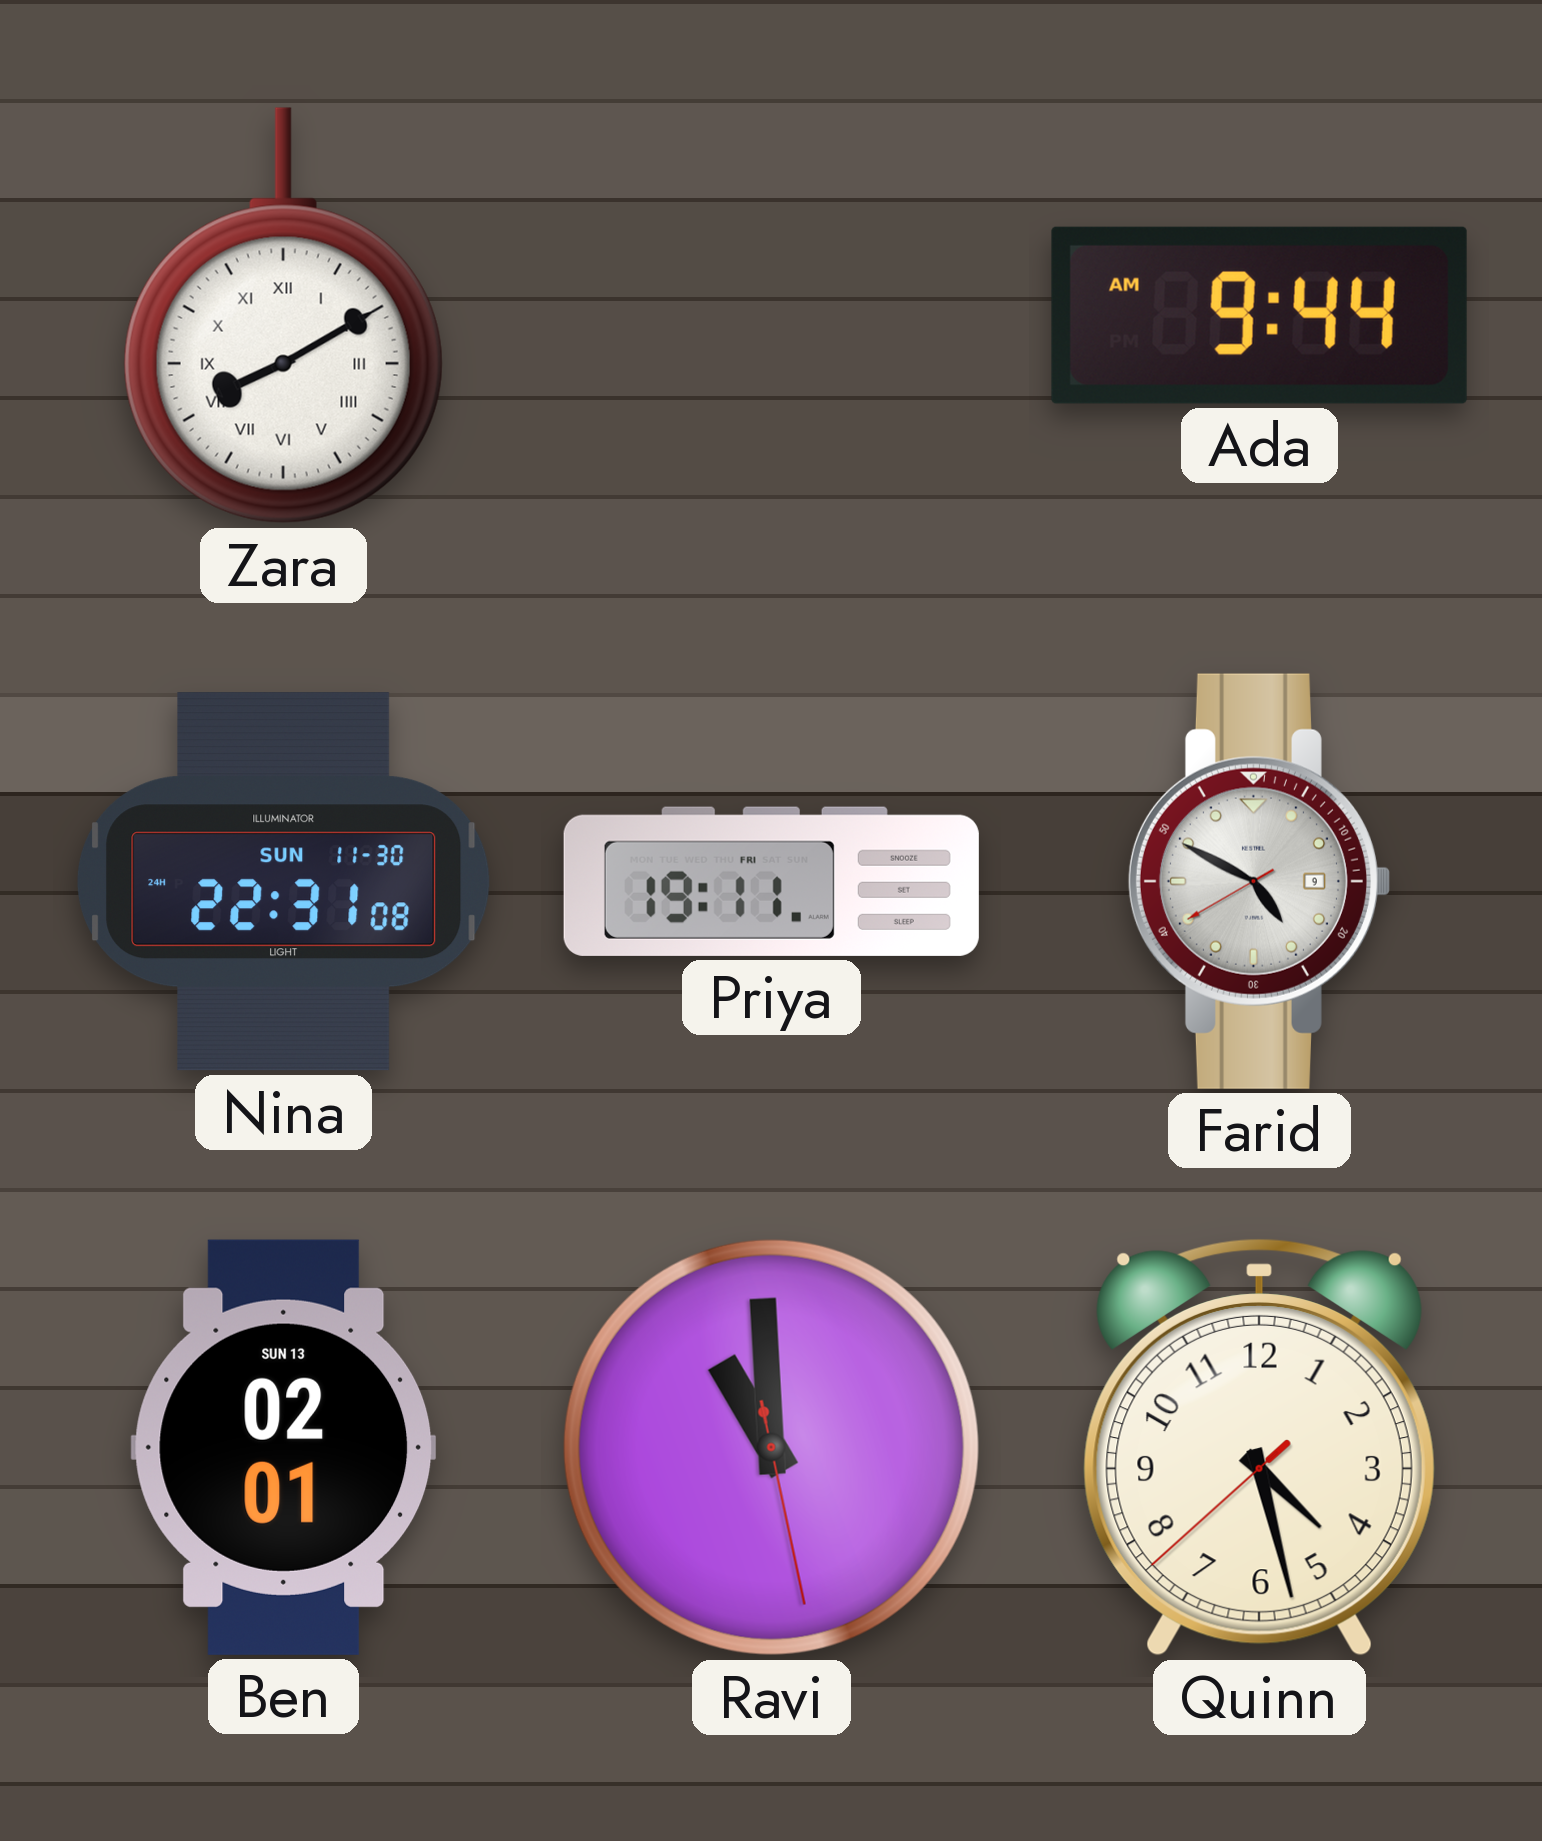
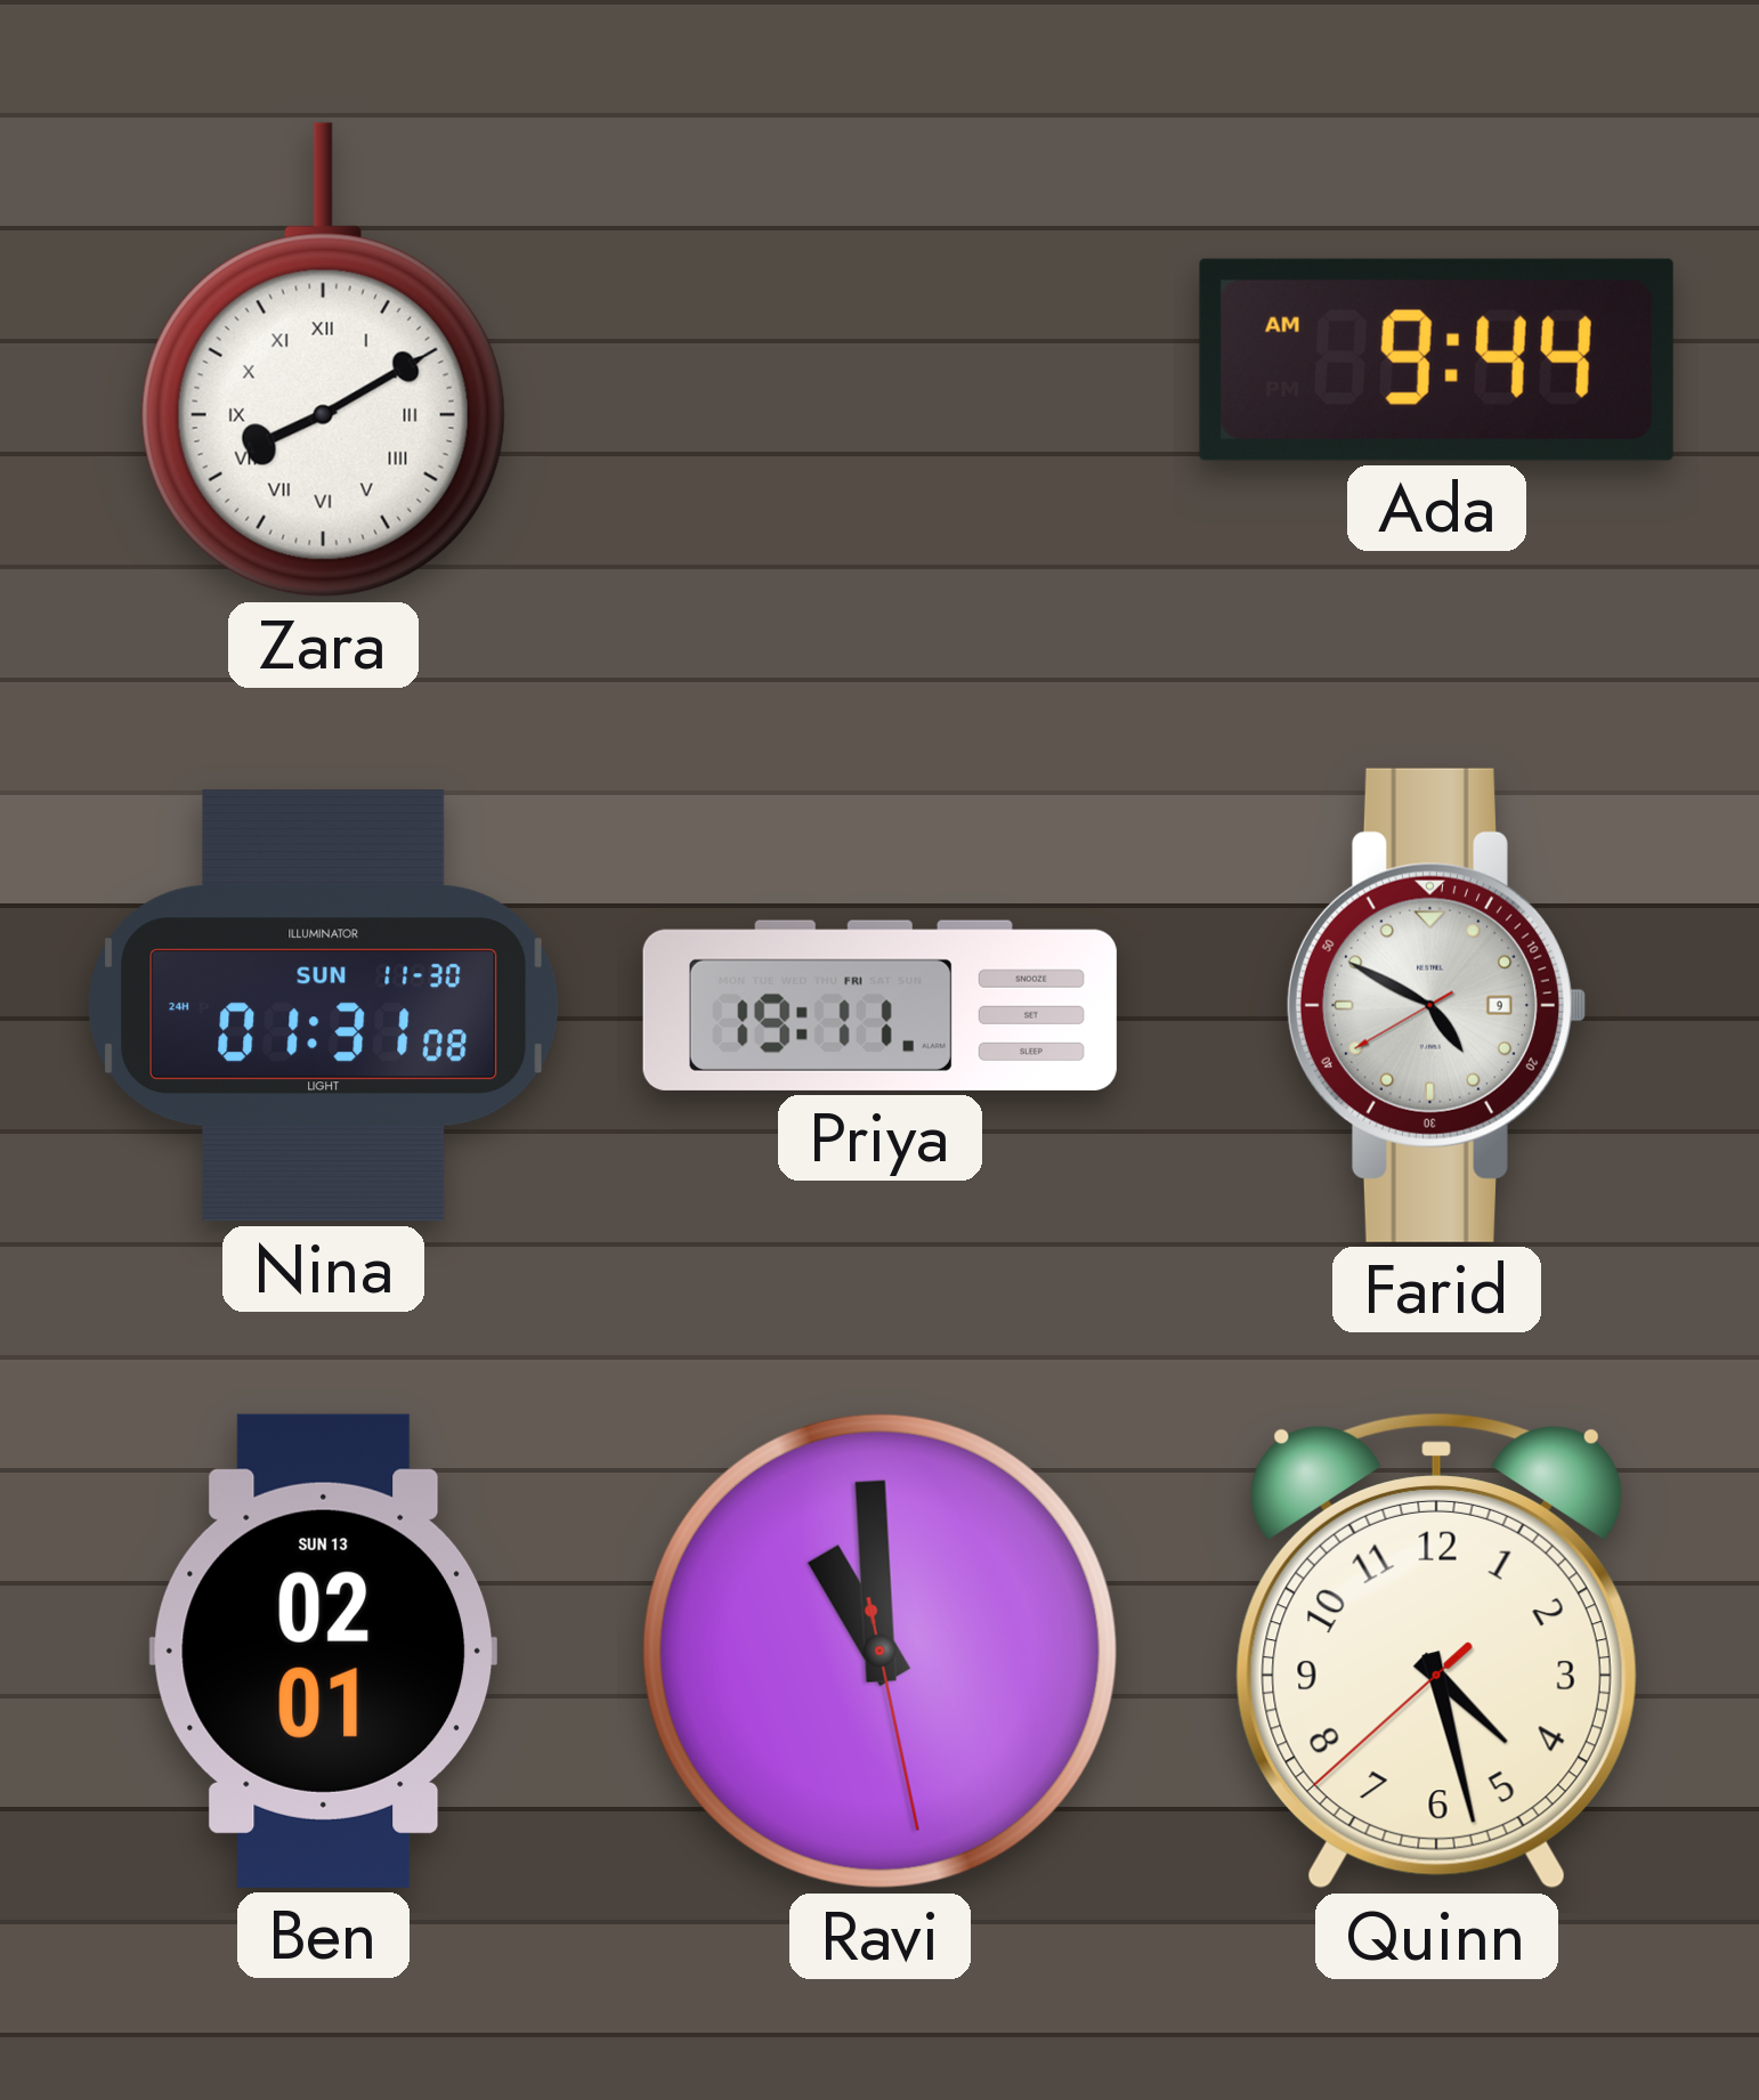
Nina: 22:31 -> 01:31
